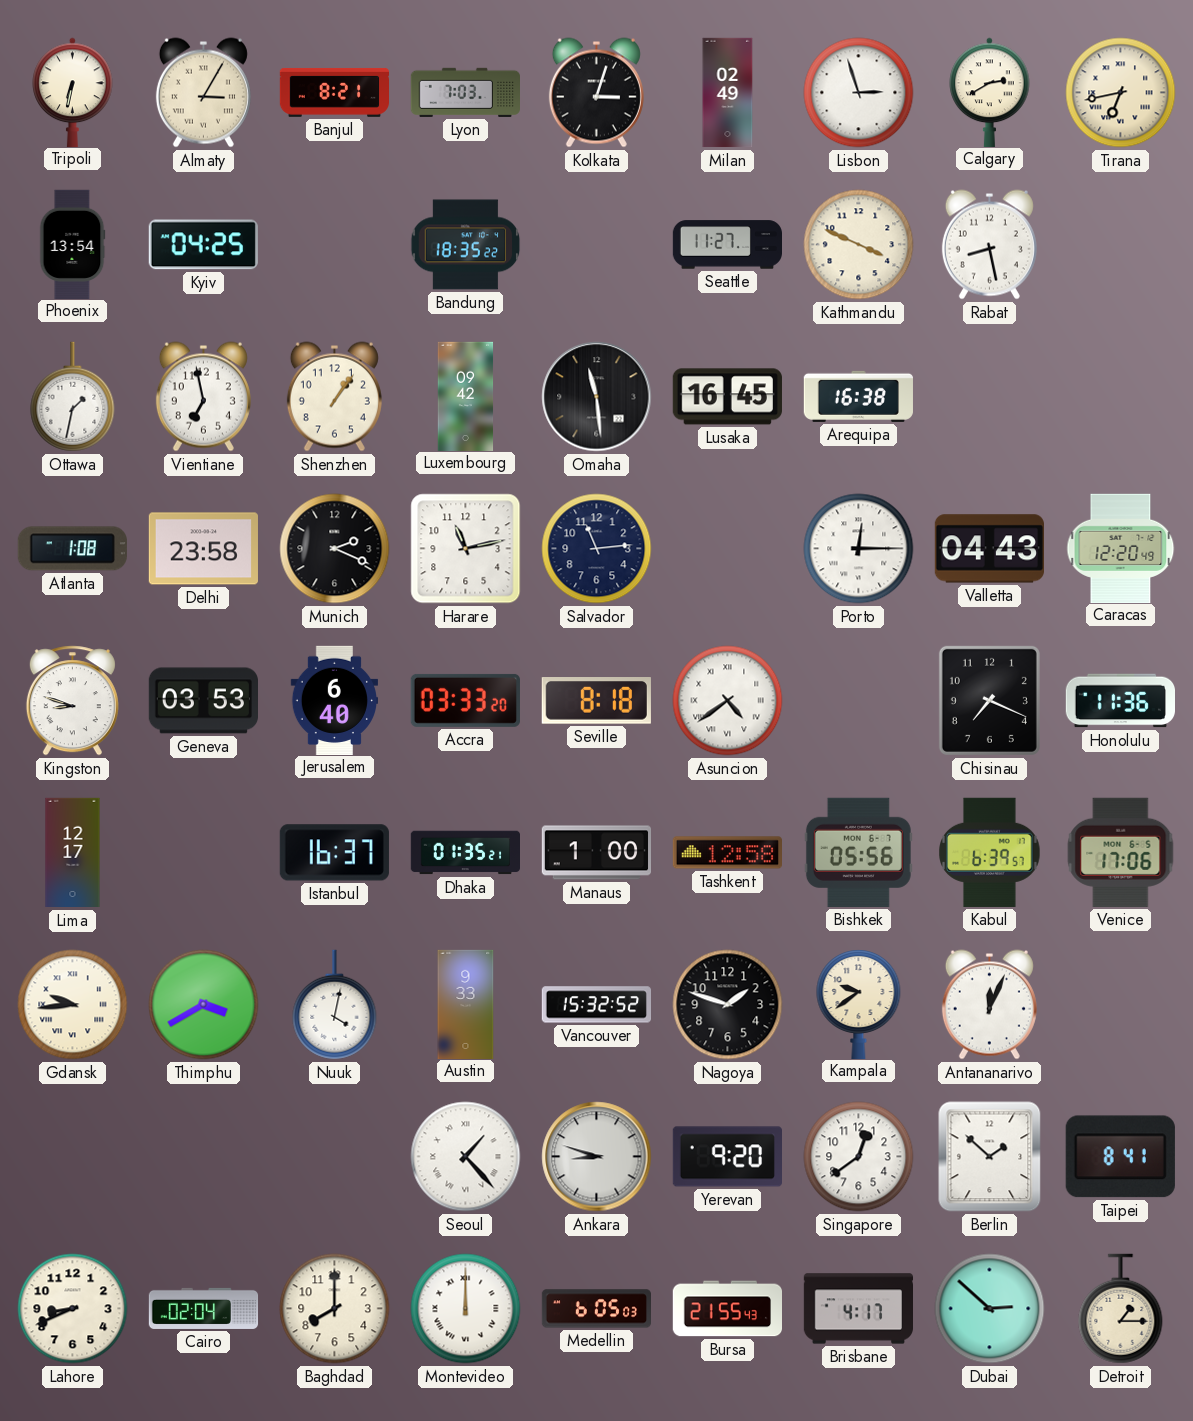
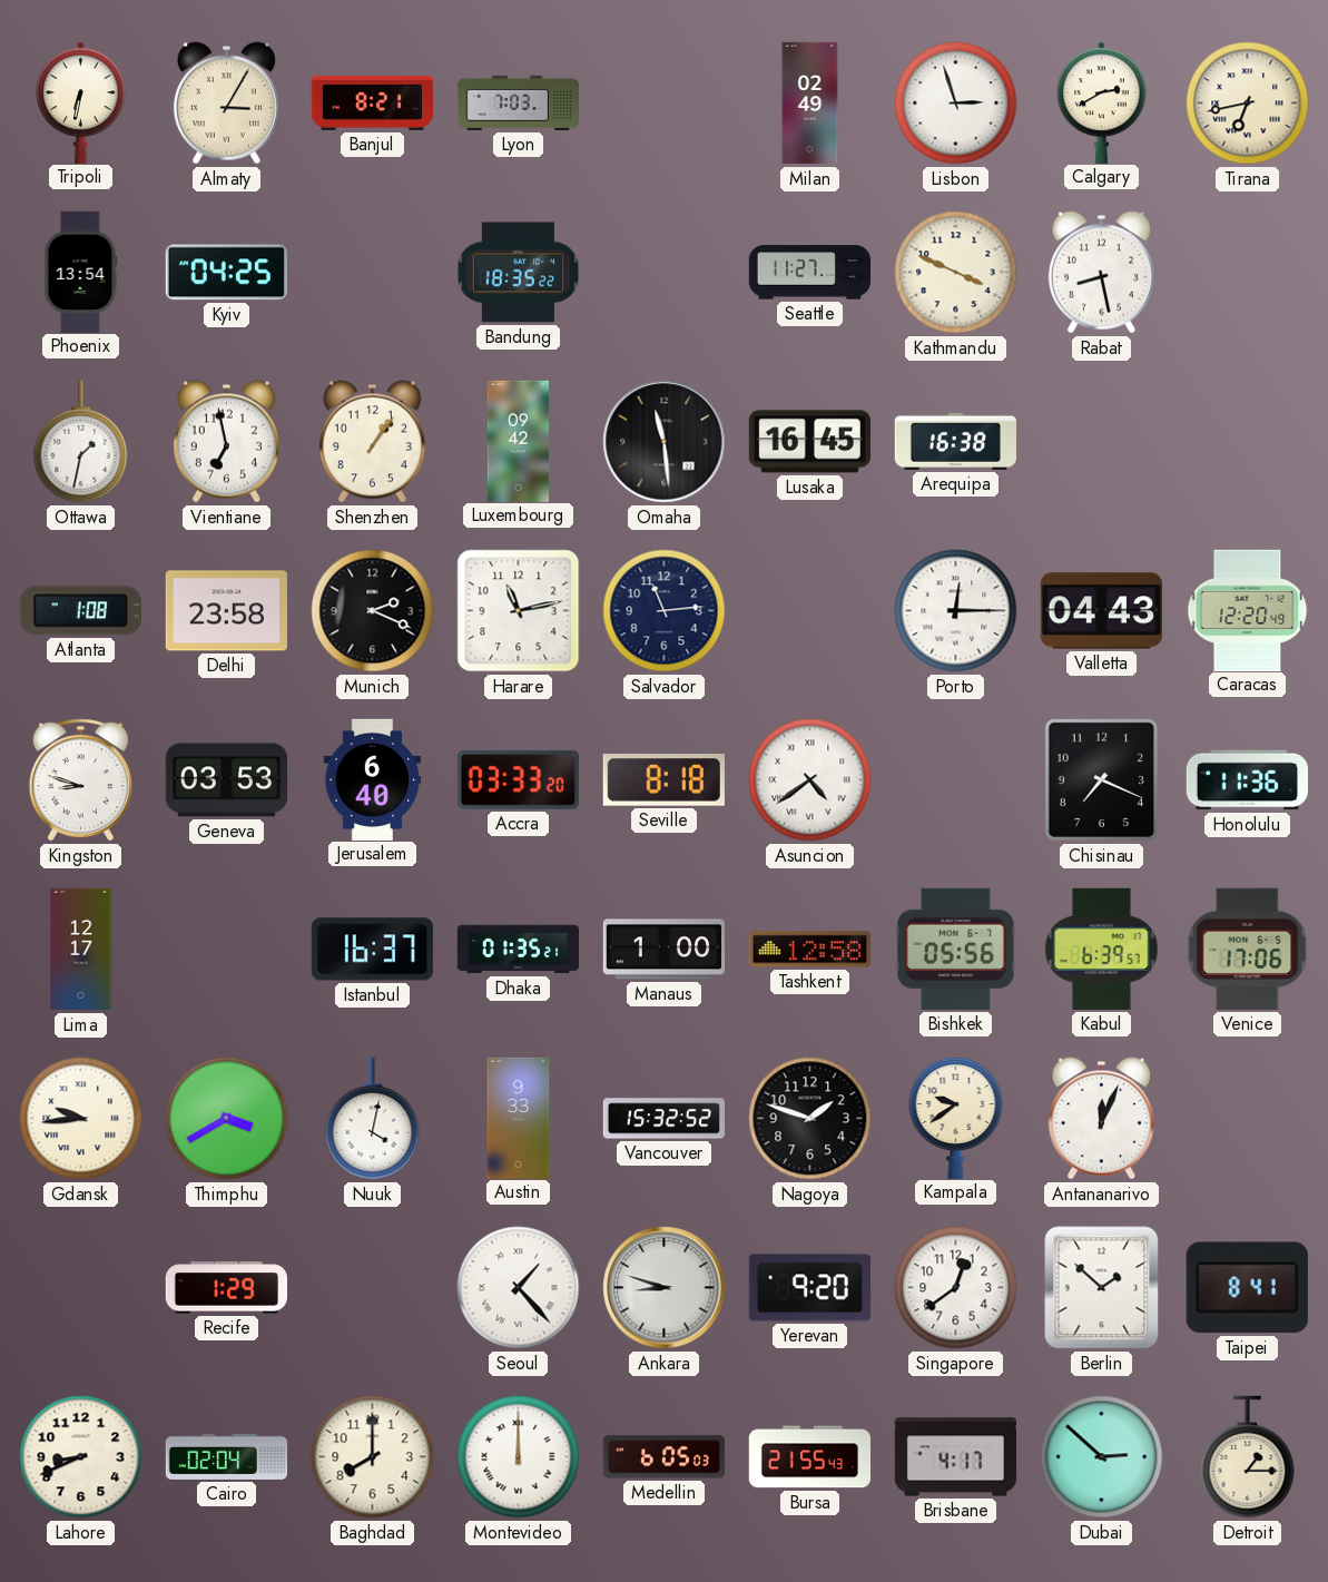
Kolkata: 3:03 -> none
Recife: none -> 1:29
